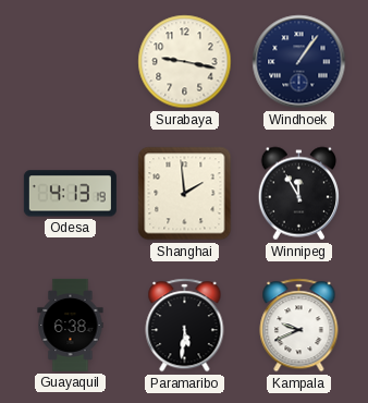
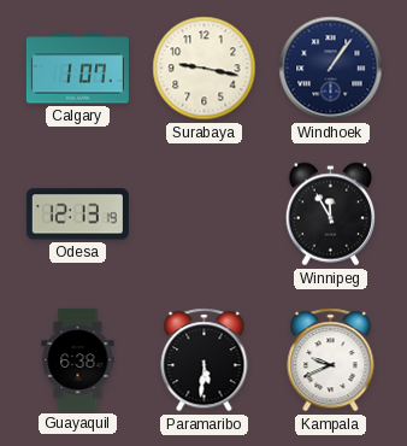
Calgary: none -> 1:07
Odesa: 4:13 -> 12:13
Shanghai: 1:59 -> none
